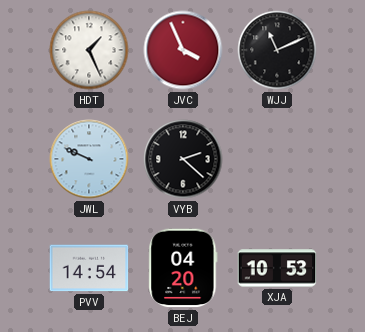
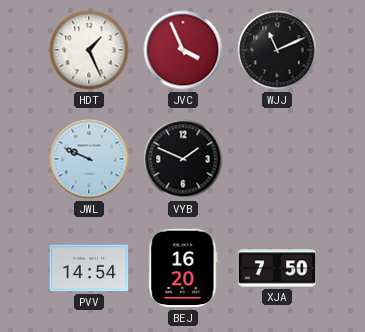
VYB: 2:22 -> 1:49
BEJ: 04:20 -> 16:20
XJA: 10:53 -> 7:50
